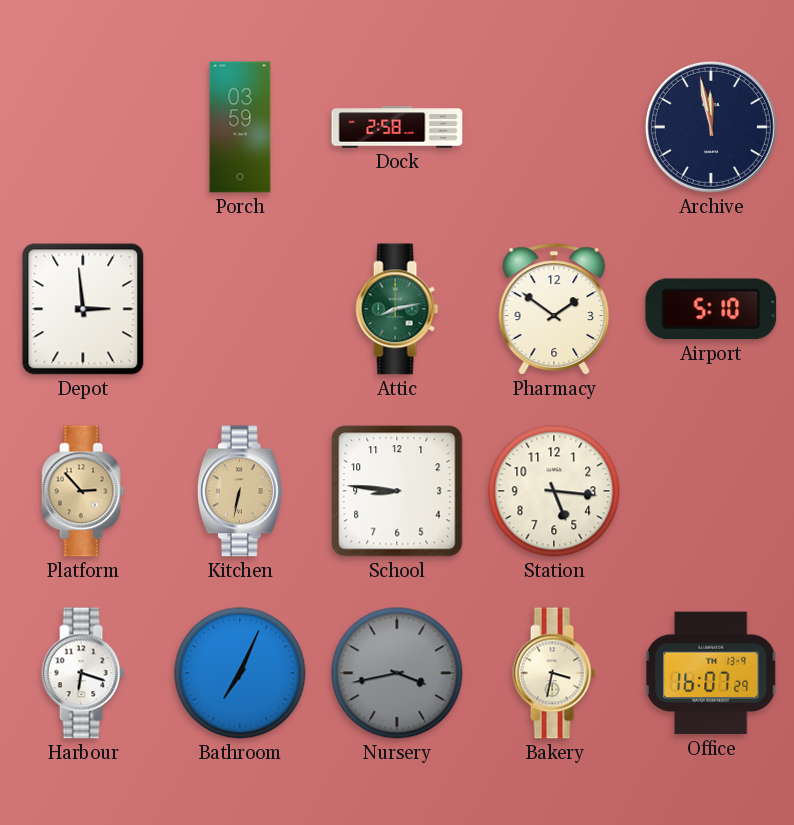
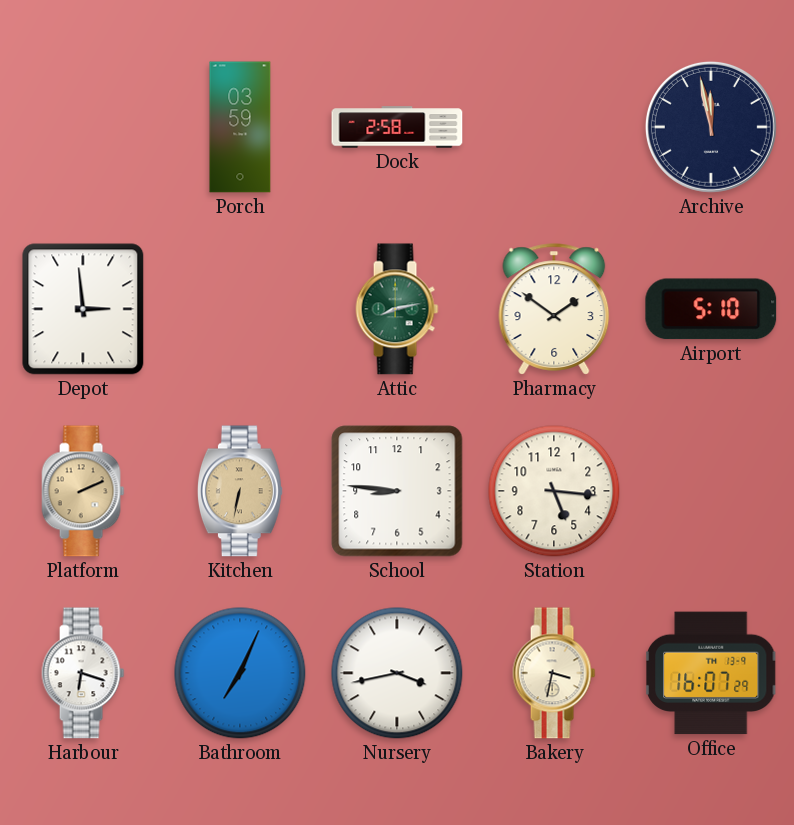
Platform: 2:53 -> 2:11
Nursery dial: grey -> white
